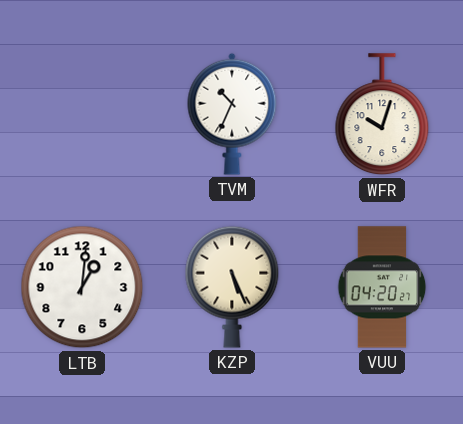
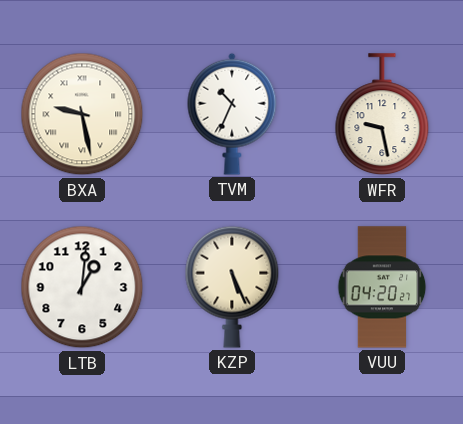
BXA: none -> 9:28
WFR: 10:03 -> 9:28
